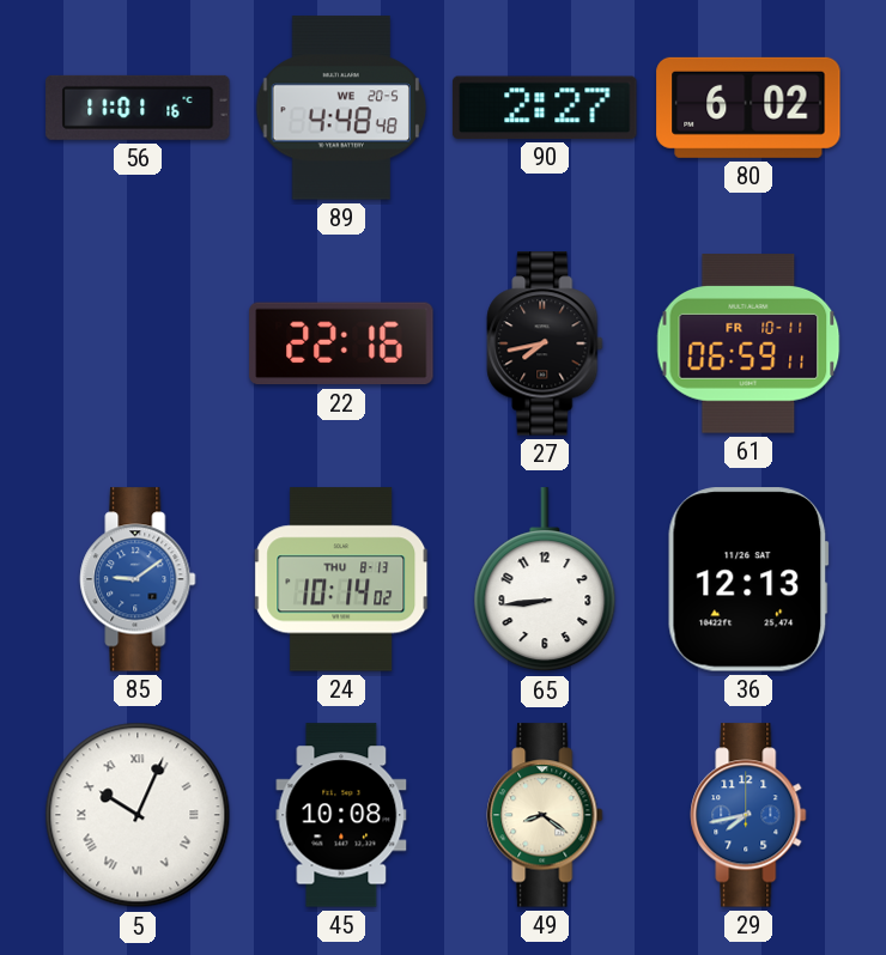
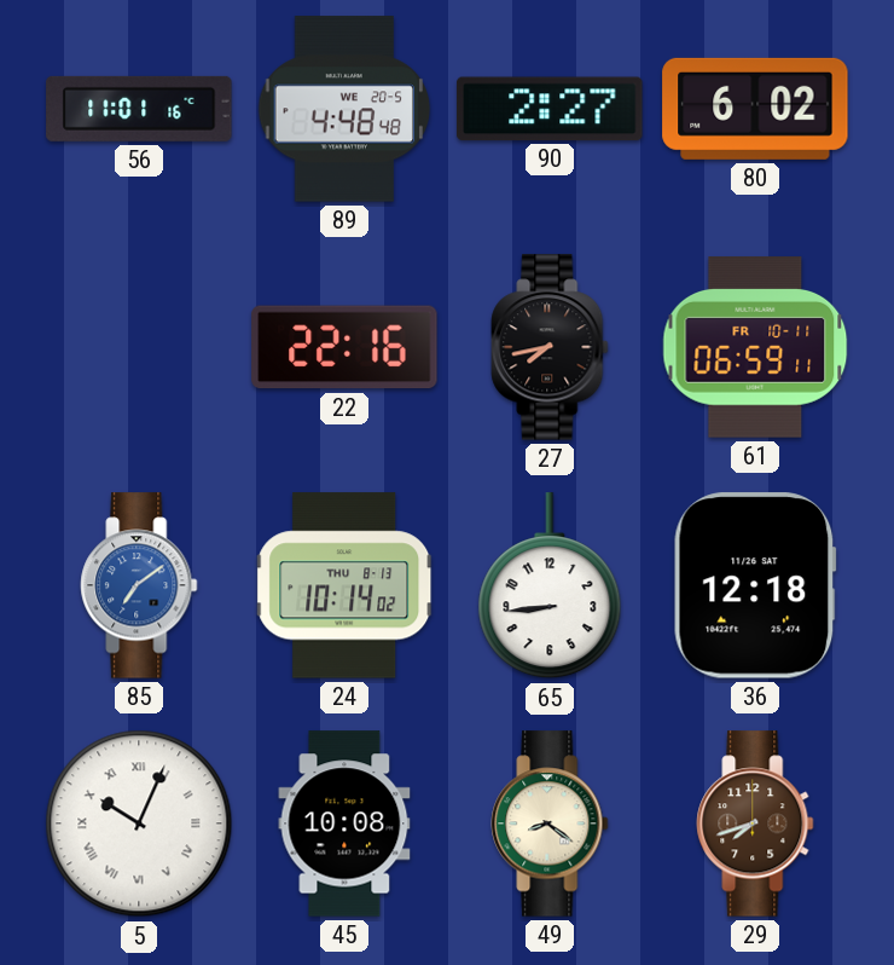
85: 9:09 -> 7:09
36: 12:13 -> 12:18
29: 7:43 -> 7:42
29 dial: blue -> brown
